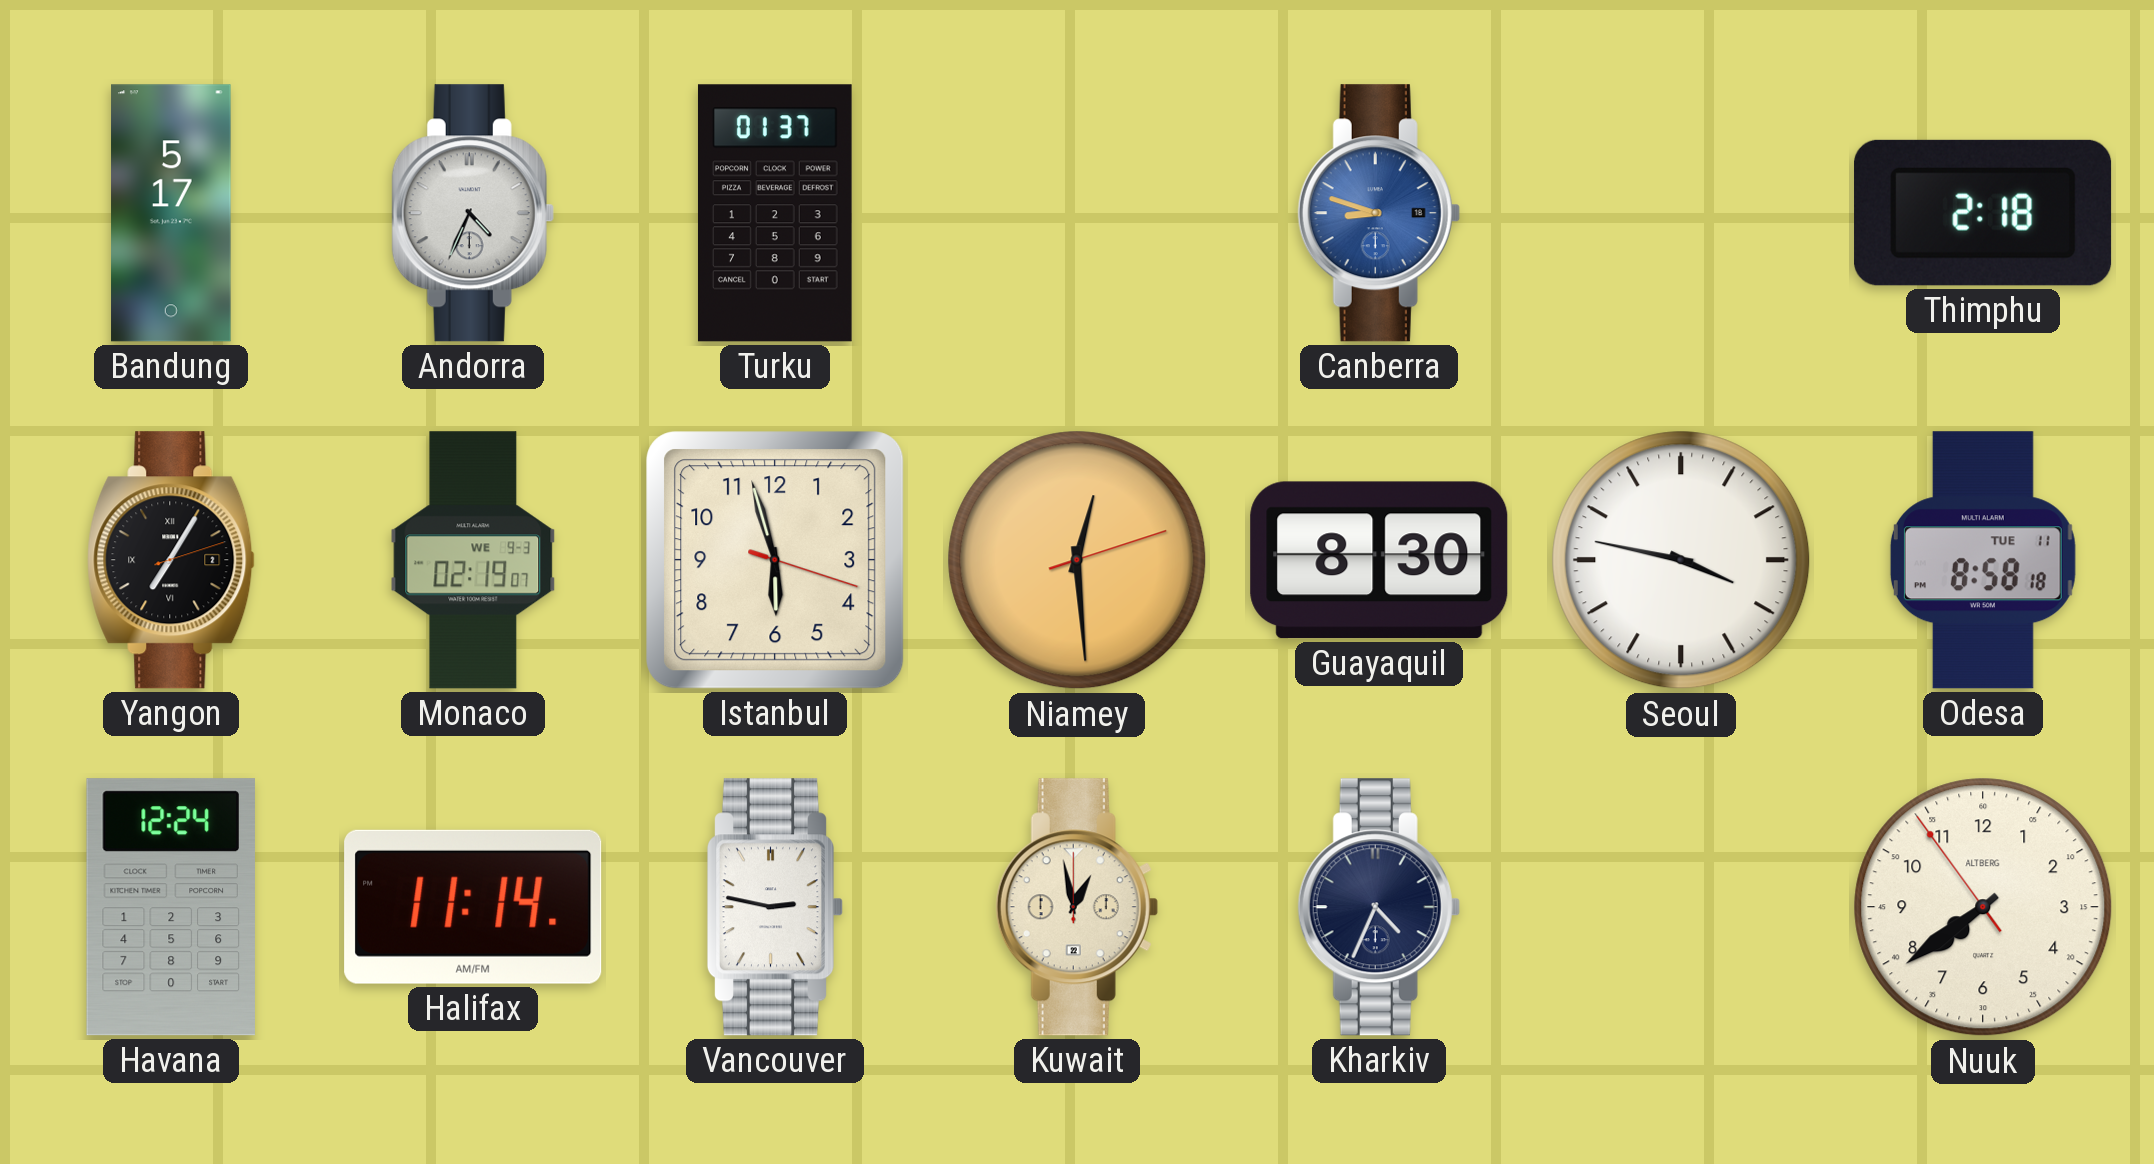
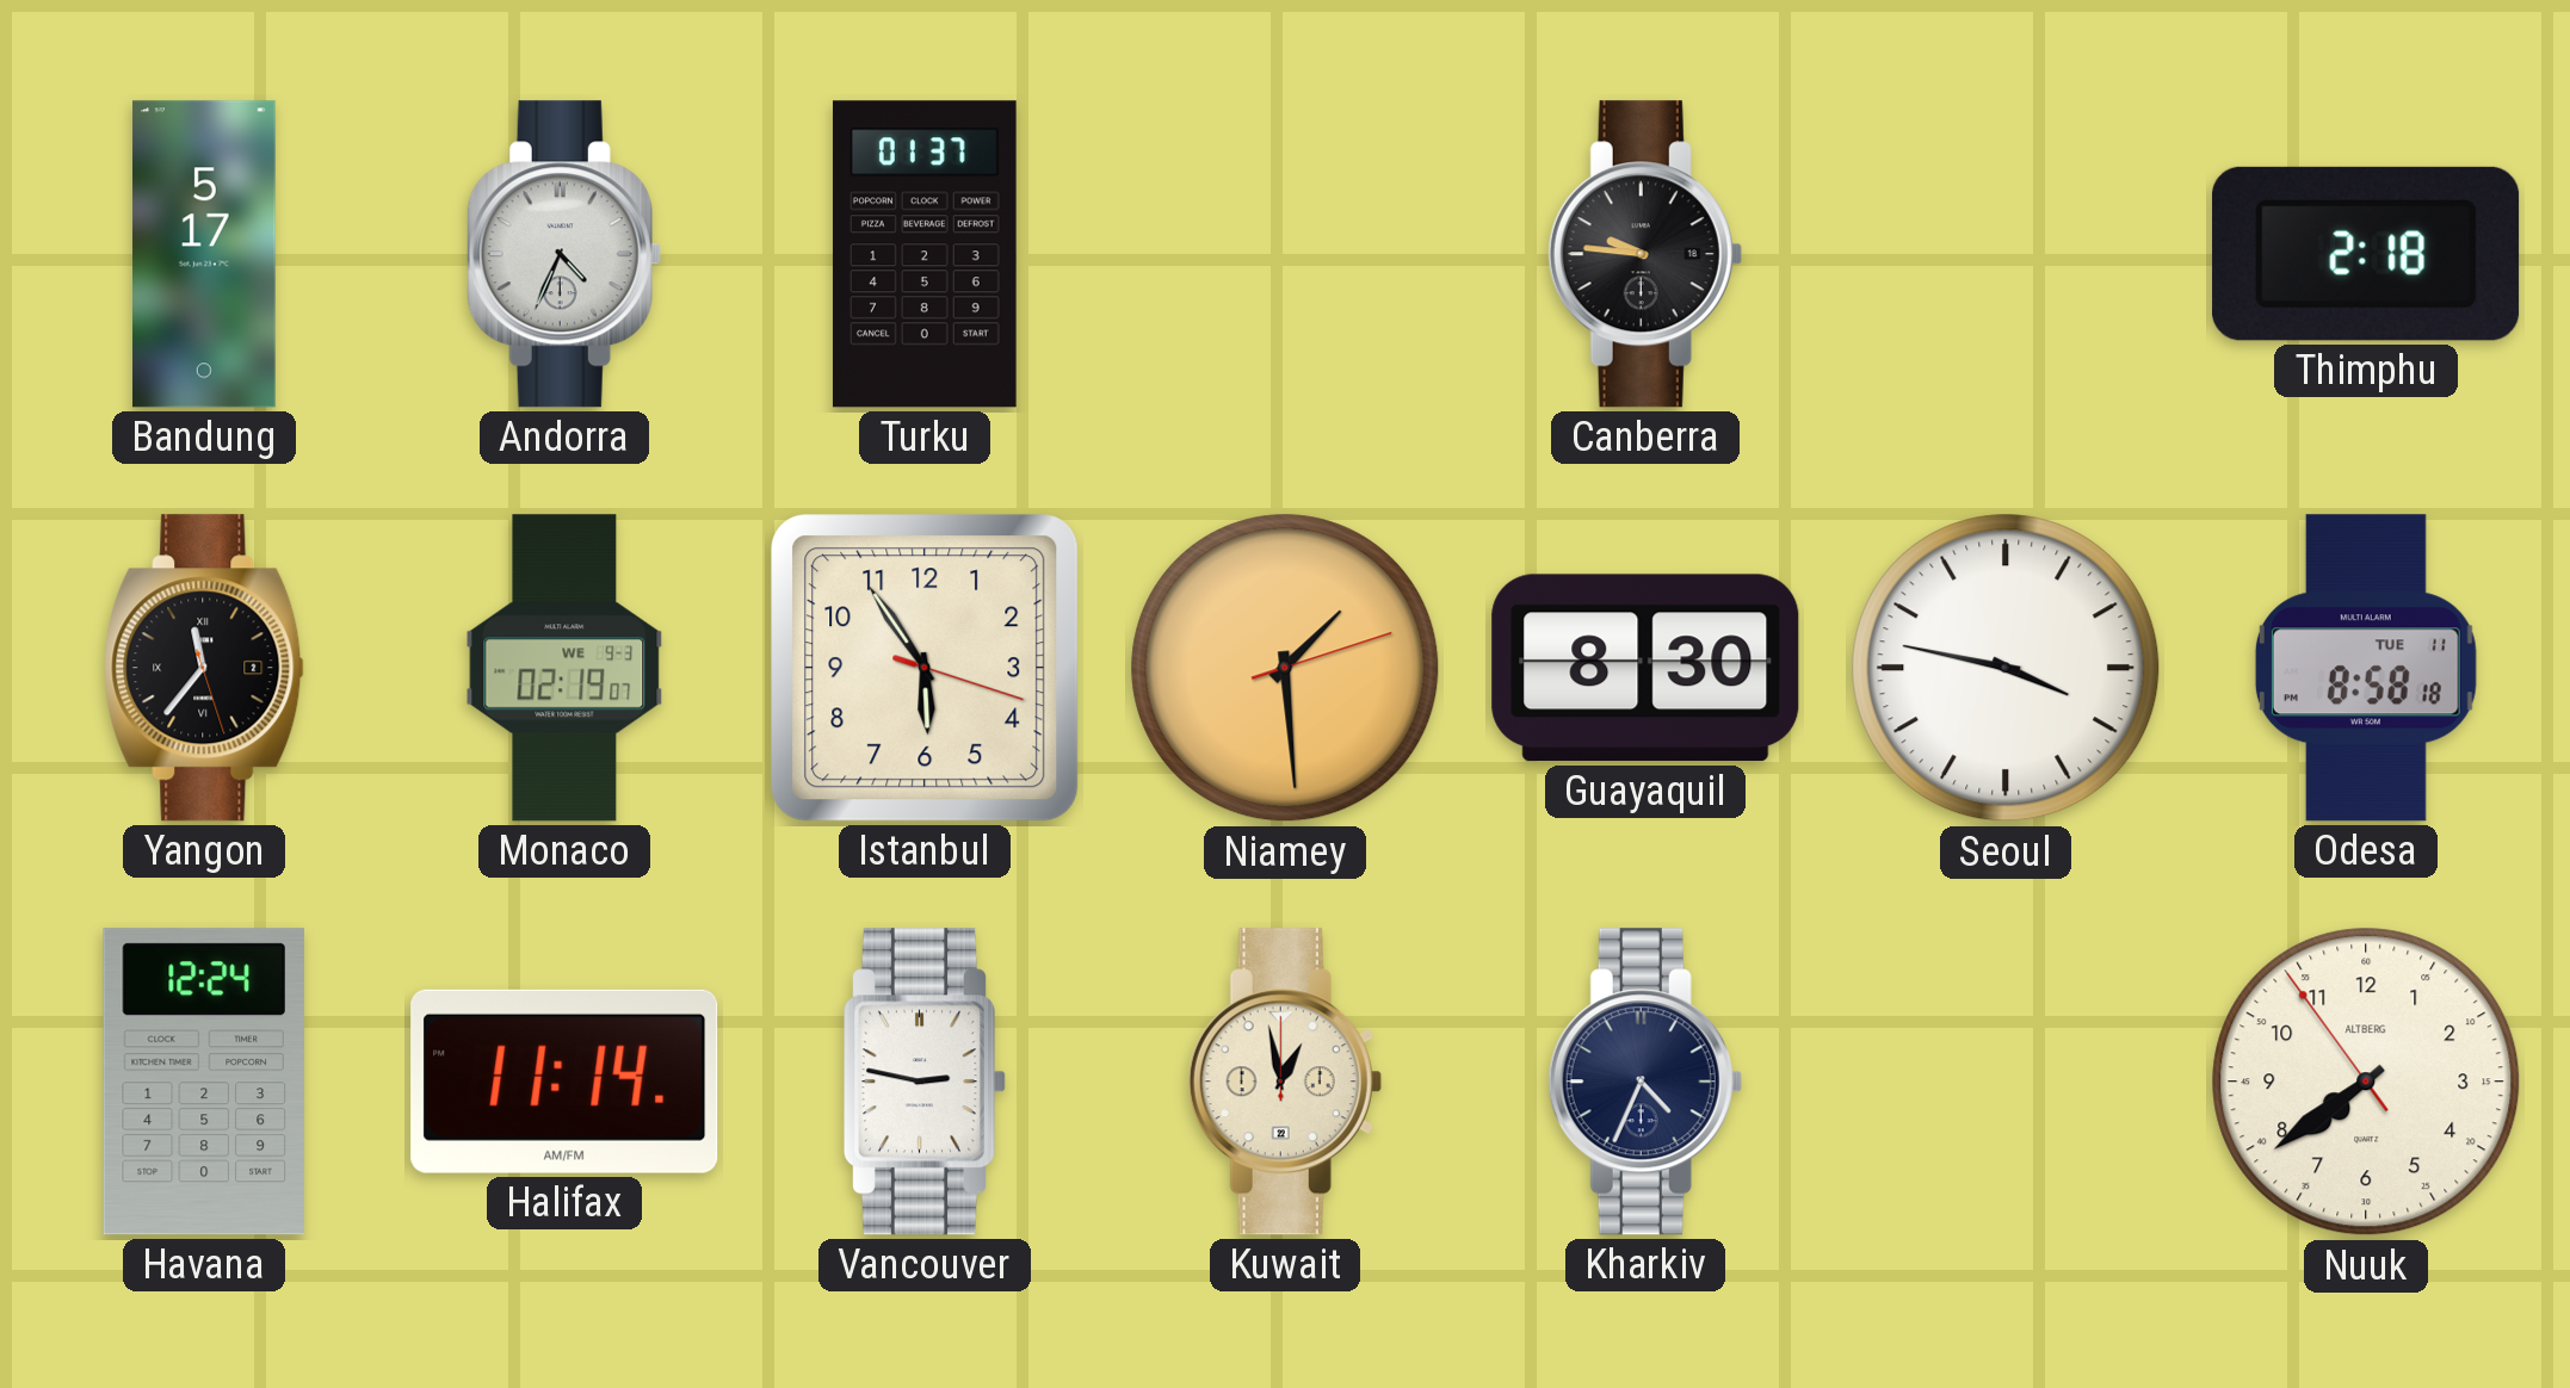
Canberra: 8:48 -> 9:46
Canberra dial: blue -> black
Yangon: 7:05 -> 11:36
Istanbul: 5:57 -> 5:54
Niamey: 12:29 -> 1:29
